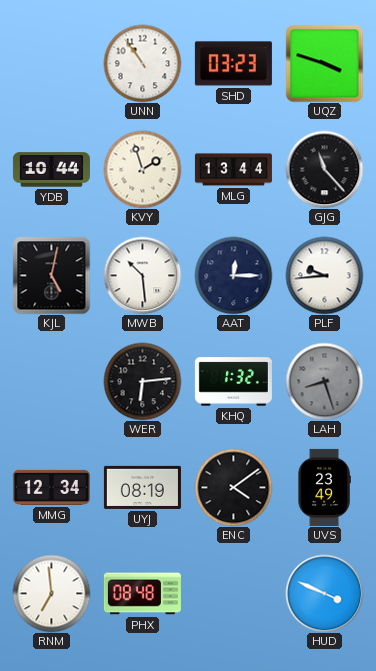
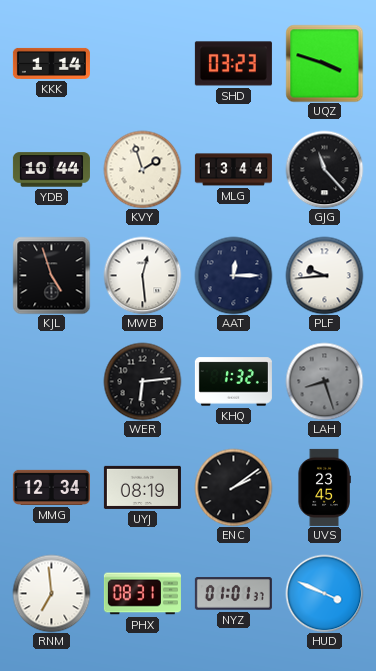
KKK: none -> 1:14
UNN: 10:54 -> none
KJL: 5:02 -> 4:57
MWB: 10:29 -> 12:29
ENC: 4:09 -> 2:09
UVS: 23:49 -> 23:45
PHX: 08:48 -> 08:31
NYZ: none -> 01:01
